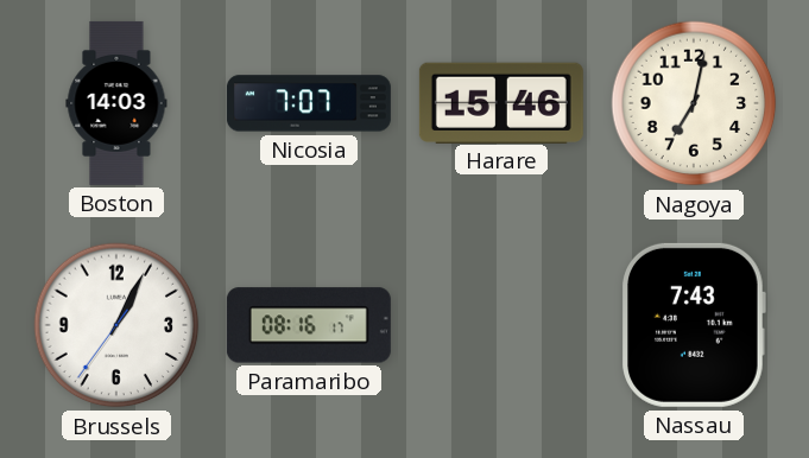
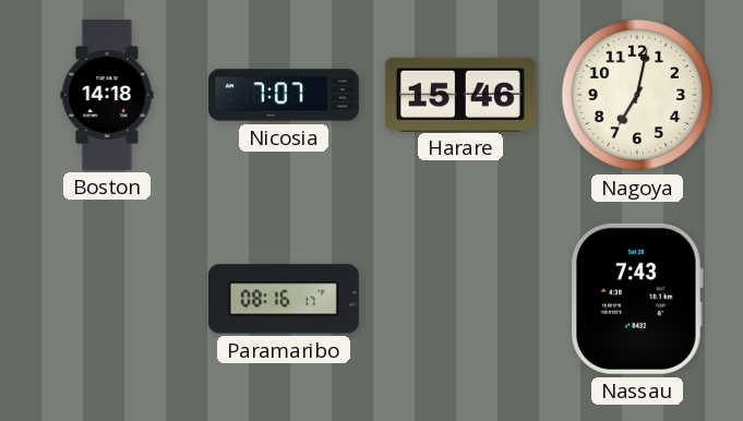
Boston: 14:03 -> 14:18
Brussels: 1:04 -> none
